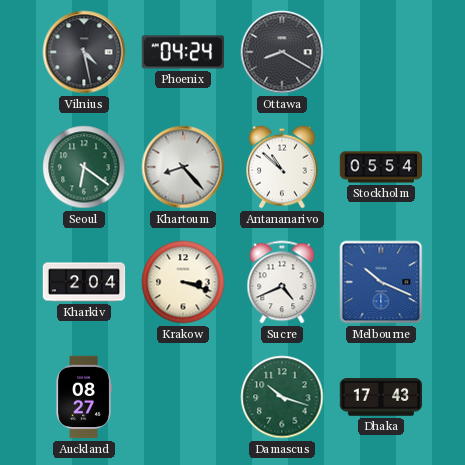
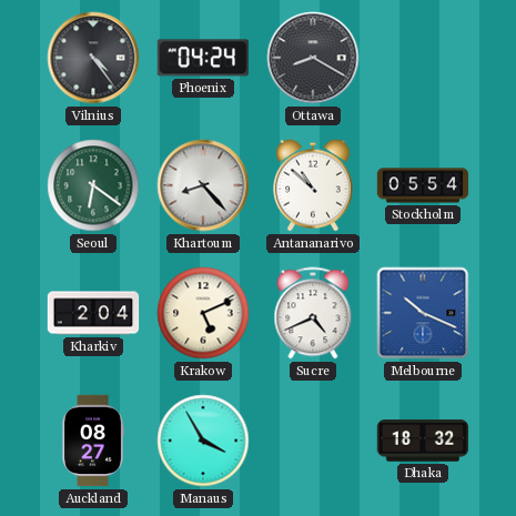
Vilnius: 4:28 -> 4:24
Krakow: 3:18 -> 5:11
Manaus: none -> 3:55
Damascus: 10:18 -> none
Dhaka: 17:43 -> 18:32
